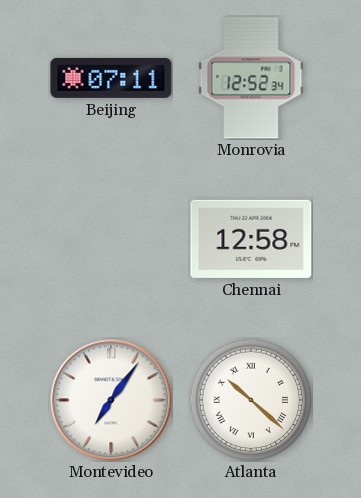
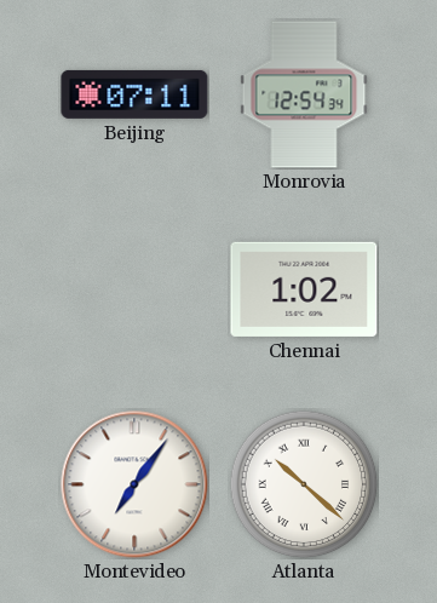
Monrovia: 12:52 -> 12:54
Chennai: 12:58 -> 1:02
